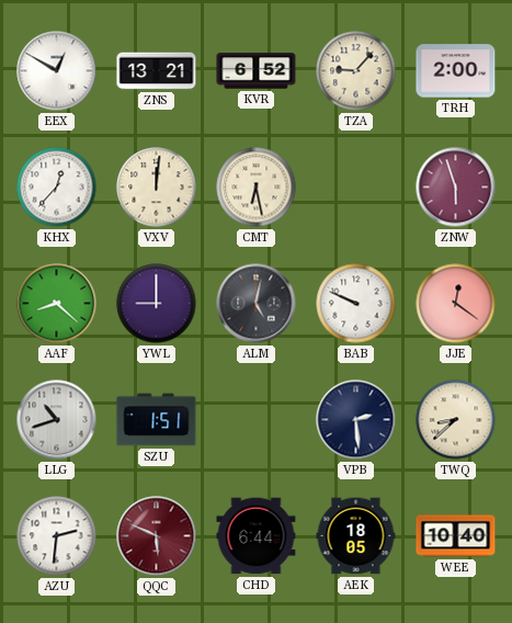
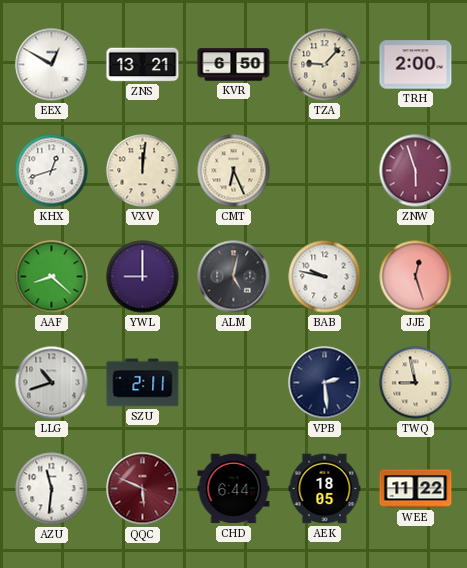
KVR: 6:52 -> 6:50
KHX: 12:37 -> 12:42
CMT: 6:28 -> 6:26
BAB: 9:49 -> 9:47
JJE: 12:21 -> 12:27
SZU: 1:51 -> 2:11
TWQ: 8:38 -> 8:58
AZU: 2:31 -> 11:31
WEE: 10:40 -> 11:22
